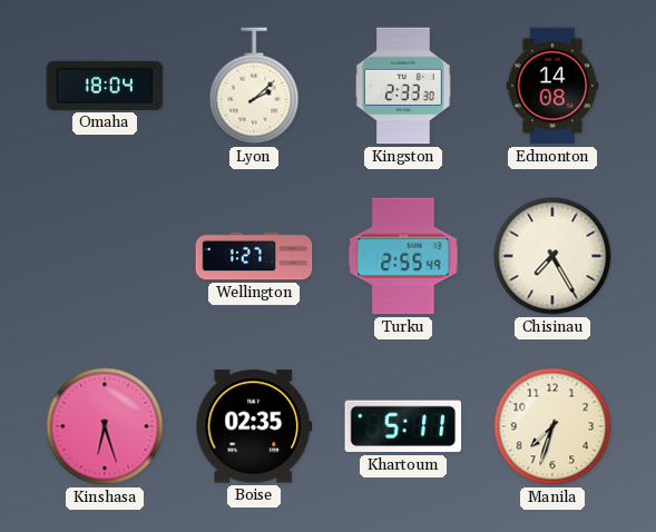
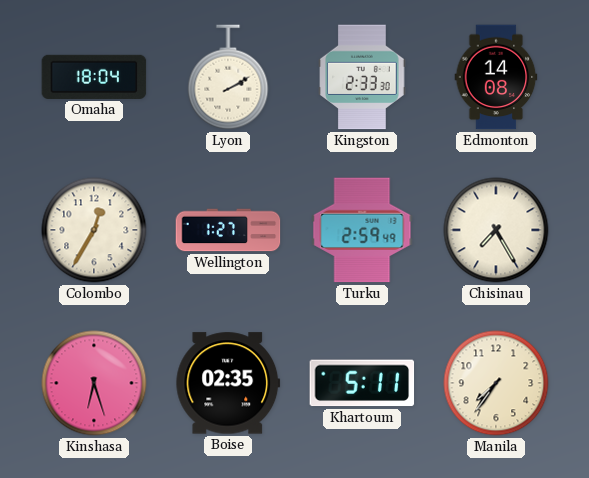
Lyon: 2:08 -> 2:10
Colombo: none -> 12:35
Turku: 2:55 -> 2:59
Manila: 7:33 -> 7:36
